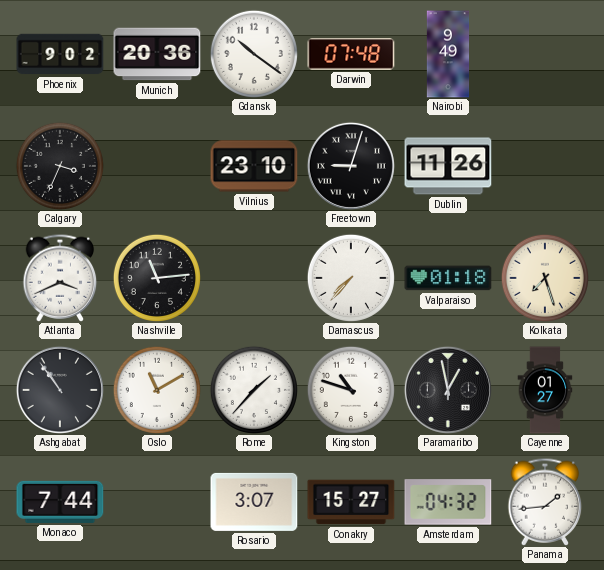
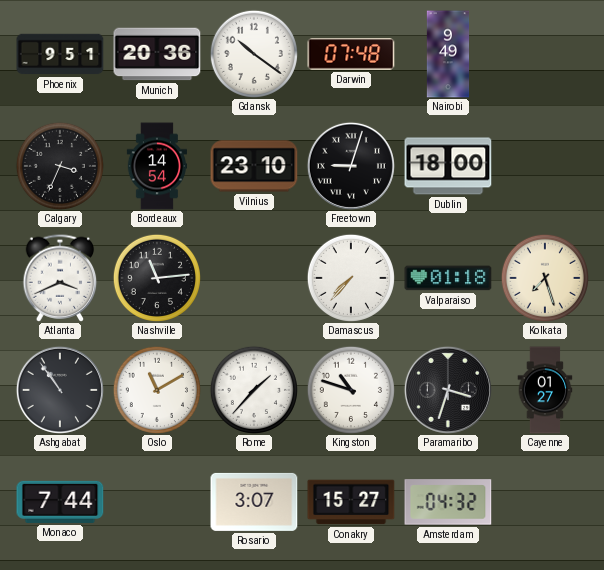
Phoenix: 9:02 -> 9:51
Bordeaux: none -> 14:54
Dublin: 11:26 -> 18:00
Paramaribo: 12:58 -> 3:33
Panama: 1:44 -> none
